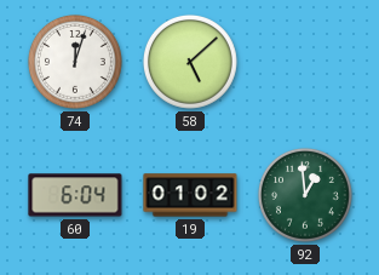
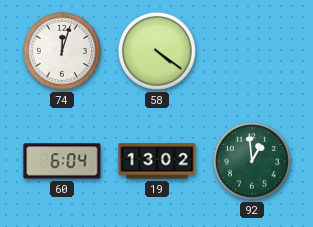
58: 5:08 -> 4:21
19: 01:02 -> 13:02
